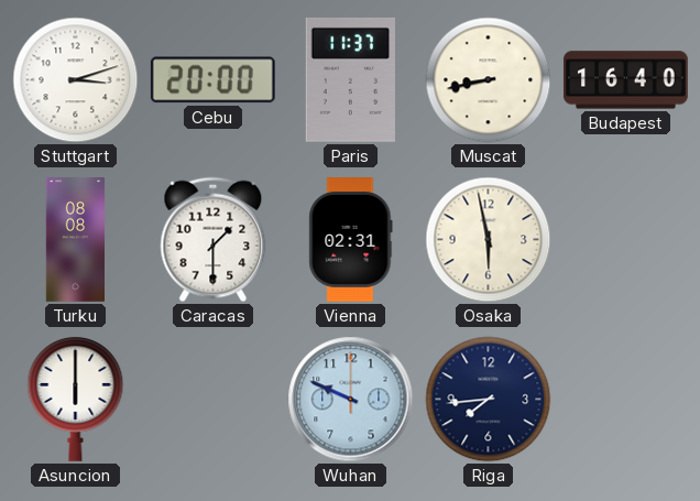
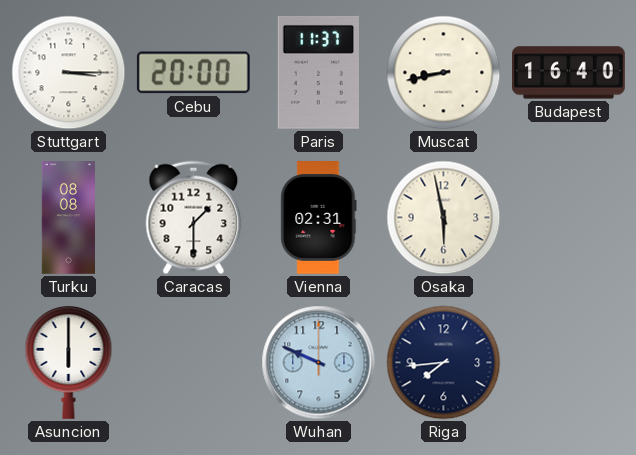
Stuttgart: 3:12 -> 3:15
